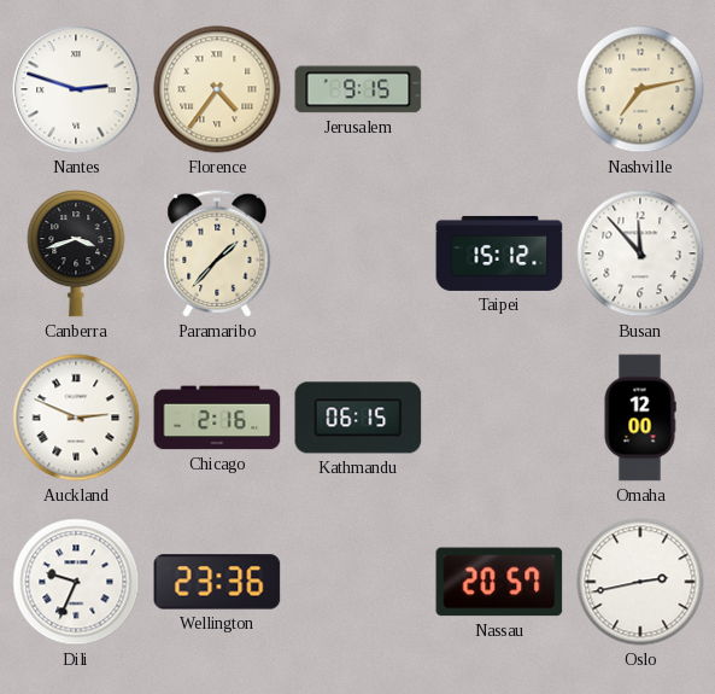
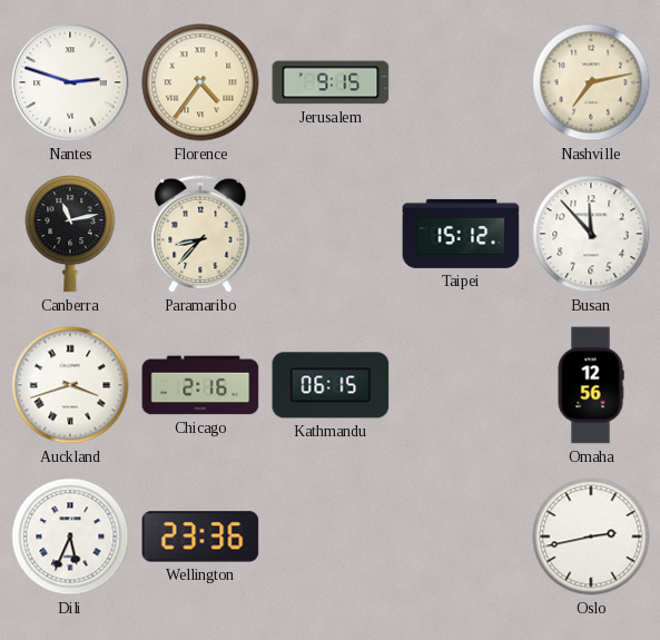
Canberra: 3:42 -> 11:13
Paramaribo: 1:37 -> 8:37
Auckland: 2:49 -> 3:42
Omaha: 12:00 -> 12:56
Dili: 9:34 -> 5:34
Nassau: 20:57 -> none
